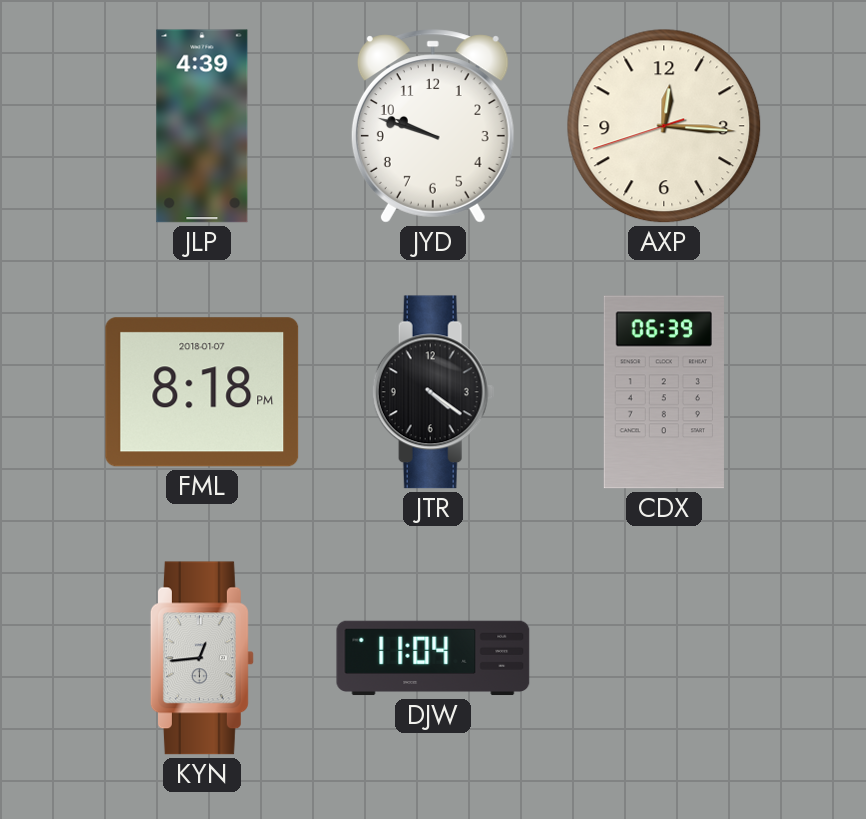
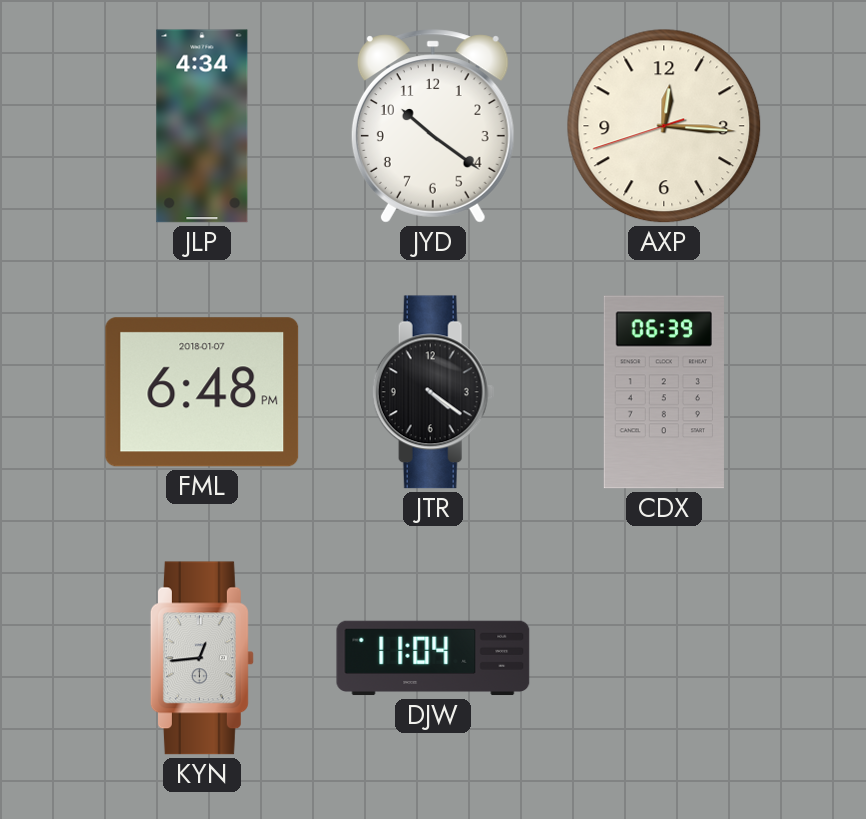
JLP: 4:39 -> 4:34
JYD: 9:48 -> 10:21
FML: 8:18 -> 6:48
